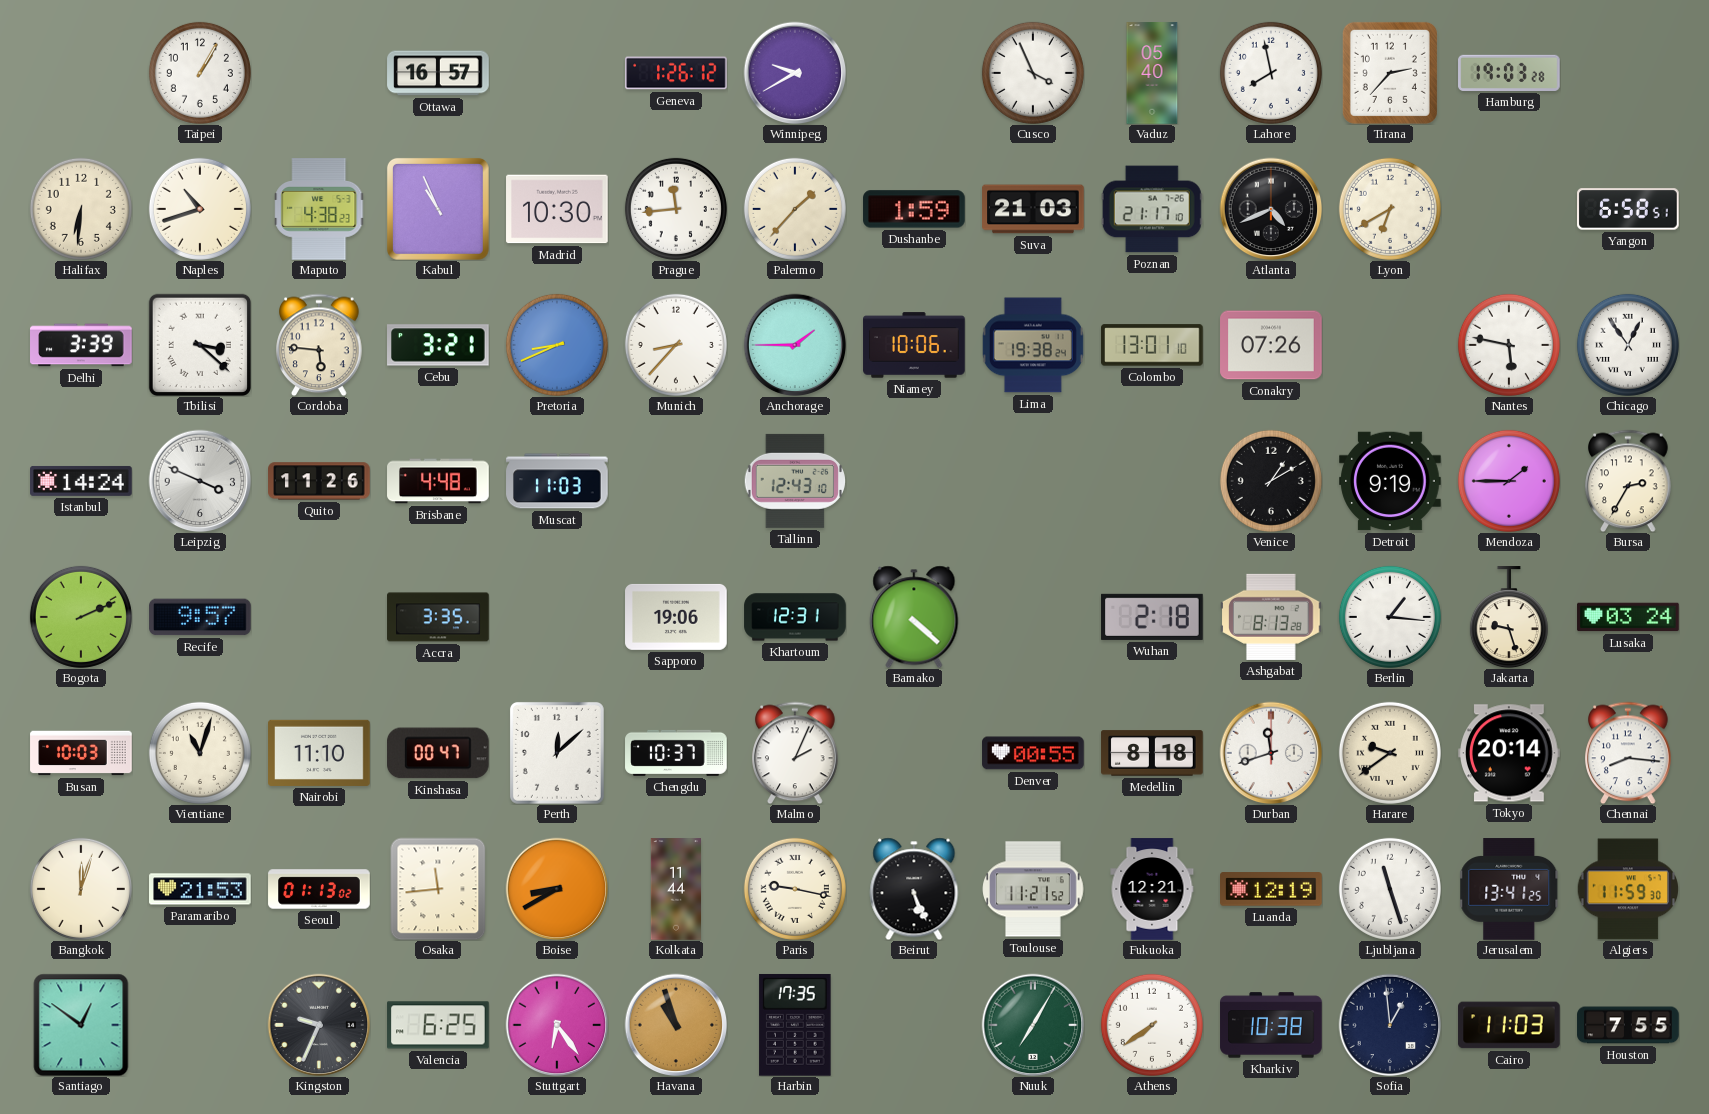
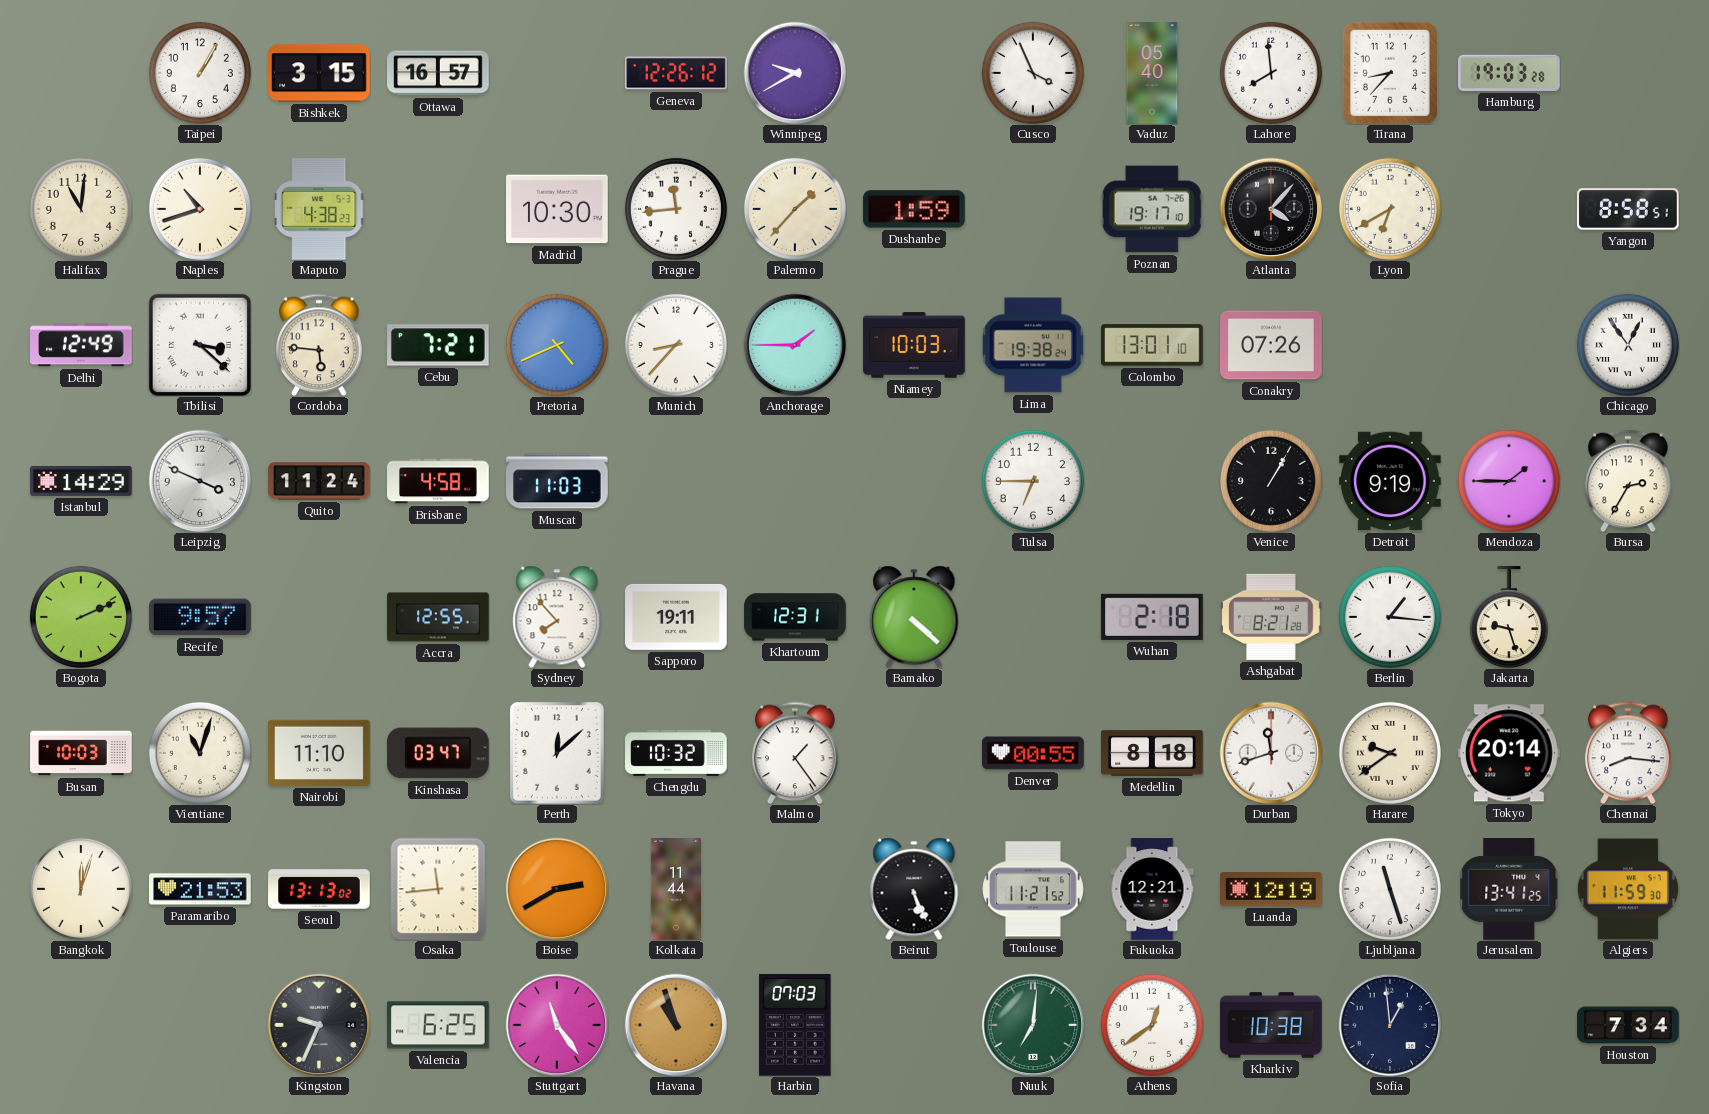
Bishkek: none -> 3:15
Geneva: 1:26 -> 12:26
Lahore: 7:58 -> 7:59
Tirana: 2:37 -> 8:37
Halifax: 6:31 -> 11:01
Kabul: 10:56 -> none
Suva: 21:03 -> none
Poznan: 21:17 -> 19:17
Atlanta: 4:41 -> 4:07
Yangon: 6:58 -> 8:58
Delhi: 3:39 -> 12:49
Cebu: 3:21 -> 7:21
Pretoria: 8:41 -> 4:41
Niamey: 10:06 -> 10:03
Nantes: 5:47 -> none
Istanbul: 14:24 -> 14:29
Quito: 11:26 -> 11:24
Brisbane: 4:48 -> 4:58
Tallinn: 12:43 -> none
Tulsa: none -> 6:45
Venice: 1:10 -> 1:05
Accra: 3:35 -> 12:55
Sydney: none -> 7:53
Sapporo: 19:06 -> 19:11
Ashgabat: 8:13 -> 8:21
Lusaka: 03:24 -> none
Kinshasa: 00:47 -> 03:47
Chengdu: 10:37 -> 10:32
Malmo: 2:04 -> 1:24
Seoul: 01:13 -> 13:13
Boise: 8:40 -> 2:40
Paris: 9:17 -> none
Santiago: 12:51 -> none
Stuttgart: 6:24 -> 11:24
Harbin: 17:35 -> 07:03
Nuuk: 7:05 -> 7:01
Athens: 7:39 -> 12:39
Cairo: 11:03 -> none
Houston: 7:55 -> 7:34
